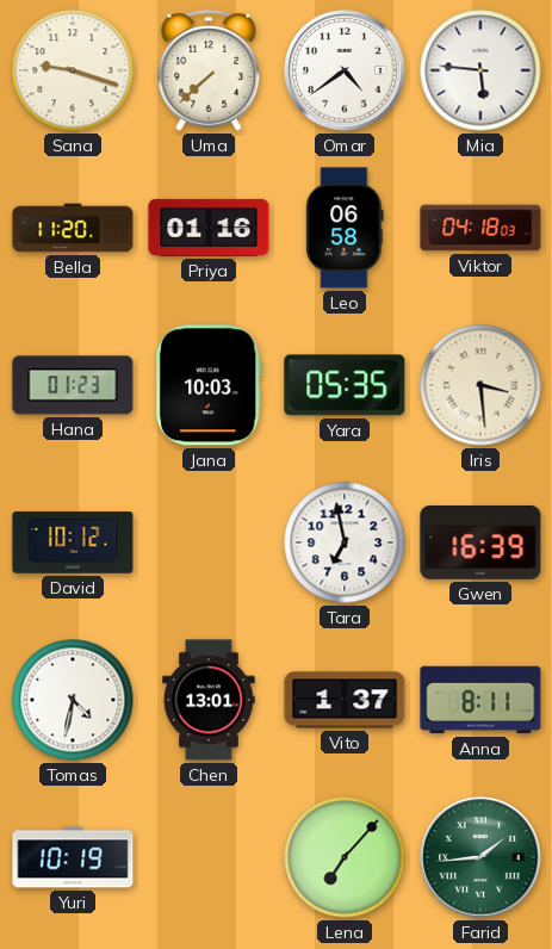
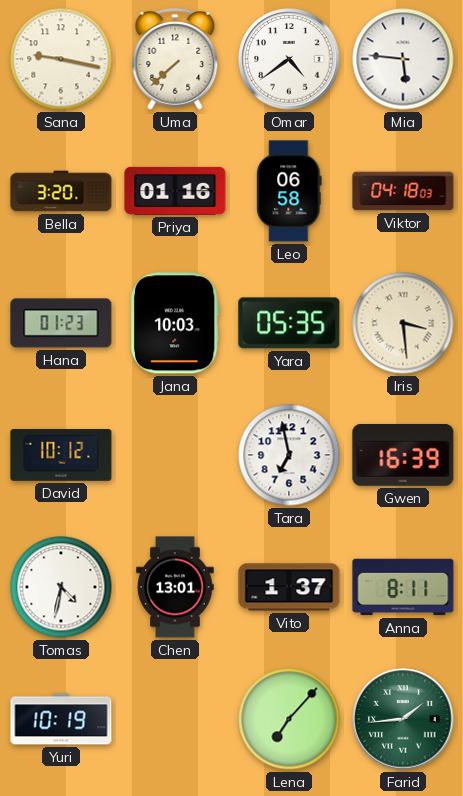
Sana: 9:18 -> 9:17
Bella: 11:20 -> 3:20
